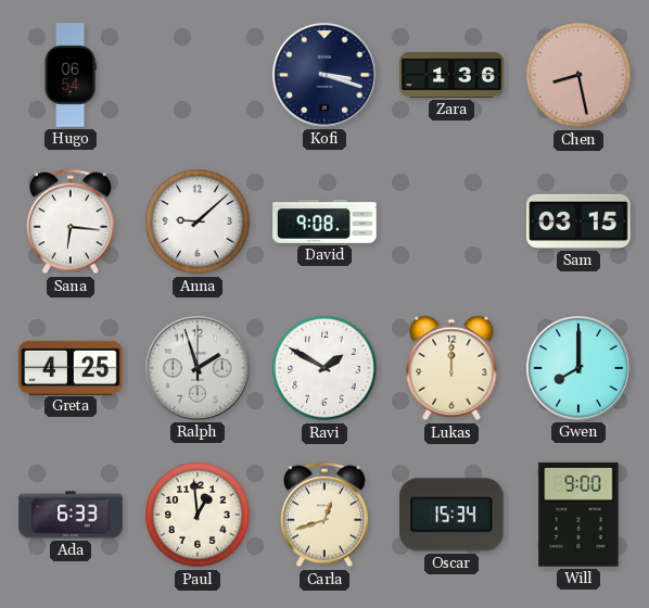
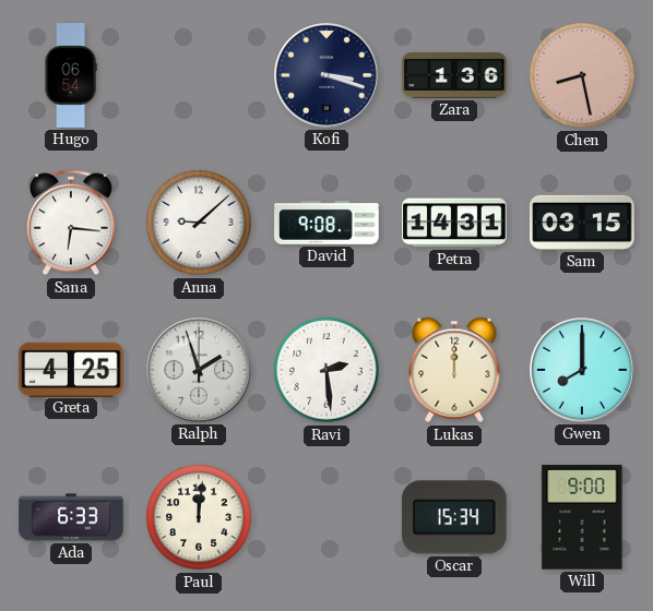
Petra: none -> 14:31
Ravi: 1:50 -> 2:29
Paul: 12:59 -> 12:01
Carla: 12:42 -> none
